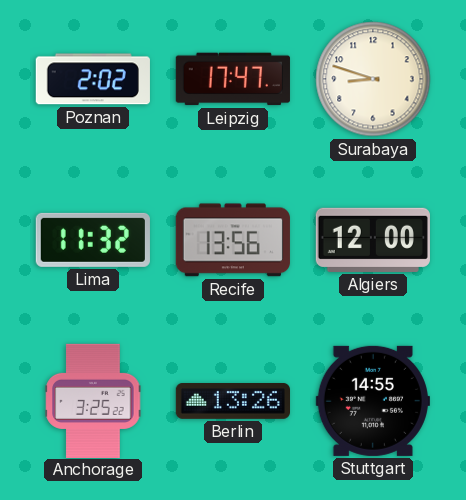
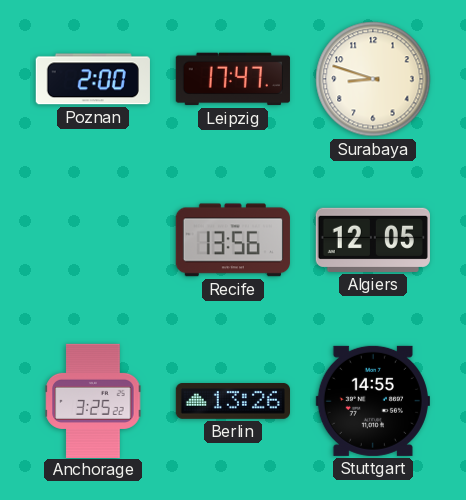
Poznan: 2:02 -> 2:00
Lima: 11:32 -> none
Algiers: 12:00 -> 12:05
